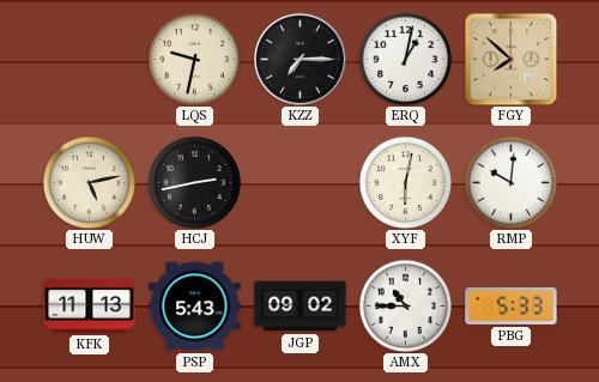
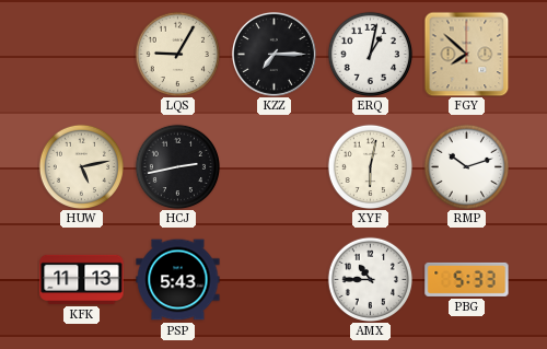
LQS: 9:32 -> 9:05
RMP: 10:01 -> 10:12
JGP: 09:02 -> none
